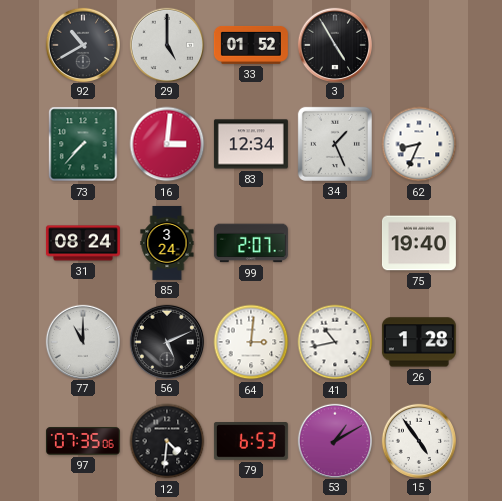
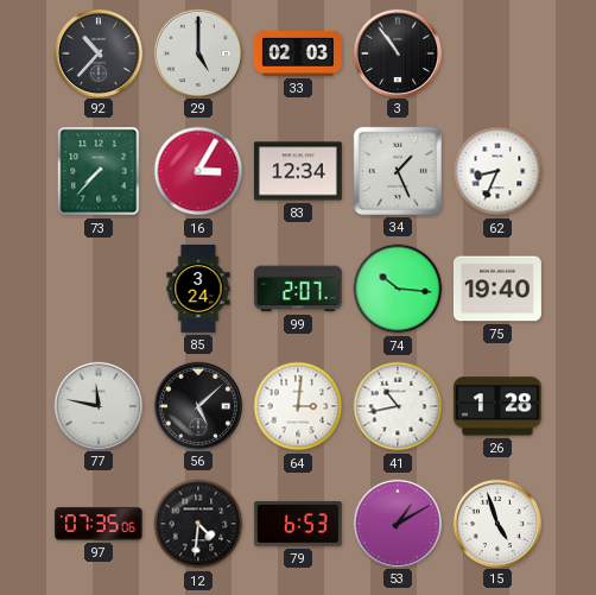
92: 10:40 -> 10:37
33: 01:52 -> 02:03
3: 4:55 -> 10:54
16: 3:01 -> 3:05
31: 08:24 -> none
74: none -> 10:16
77: 11:00 -> 11:47
56: 5:11 -> 5:08
15: 4:54 -> 4:57
